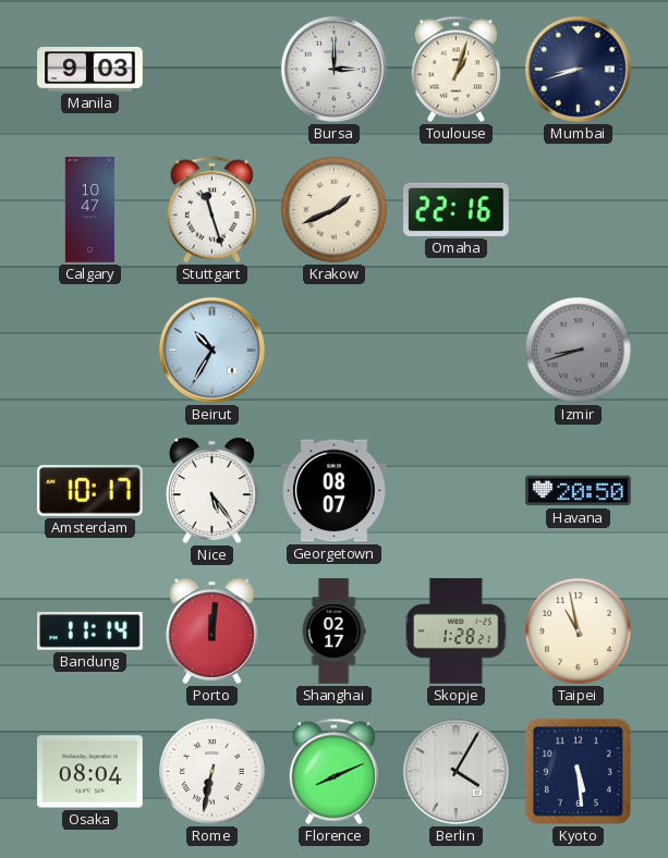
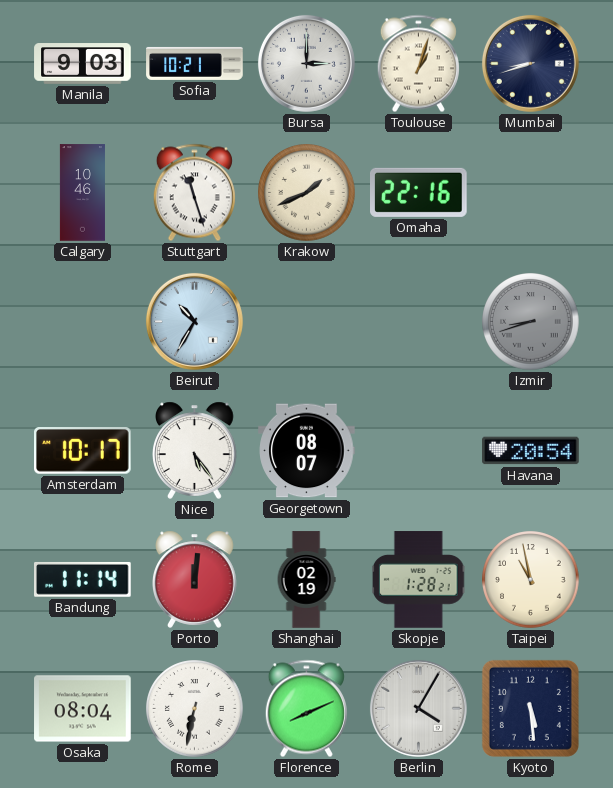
Sofia: none -> 10:21
Calgary: 10:47 -> 10:46
Havana: 20:50 -> 20:54
Shanghai: 02:17 -> 02:19
